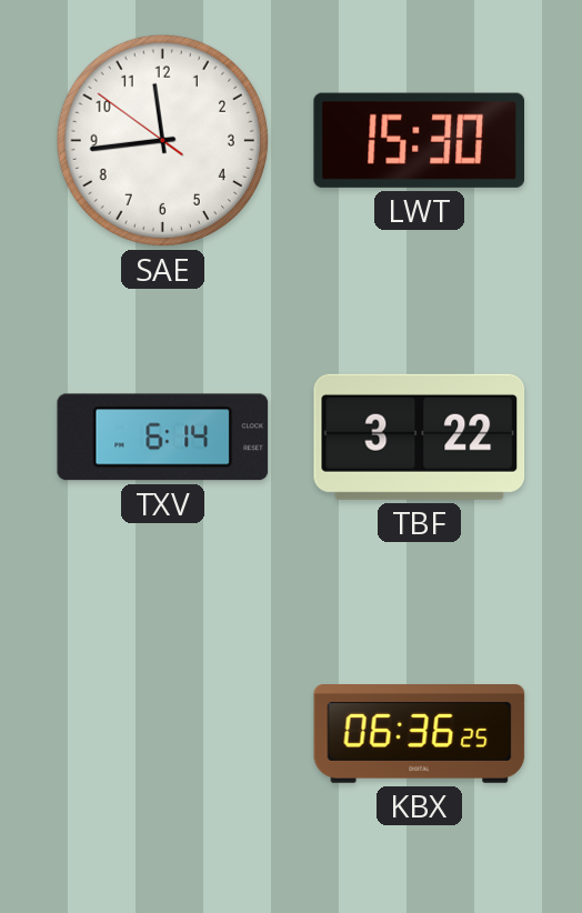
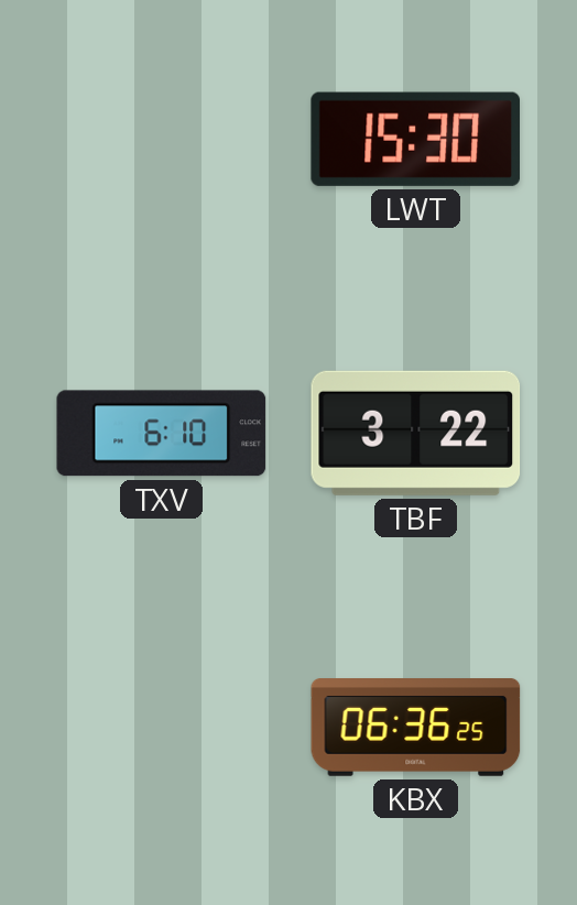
SAE: 11:43 -> none
TXV: 6:14 -> 6:10
